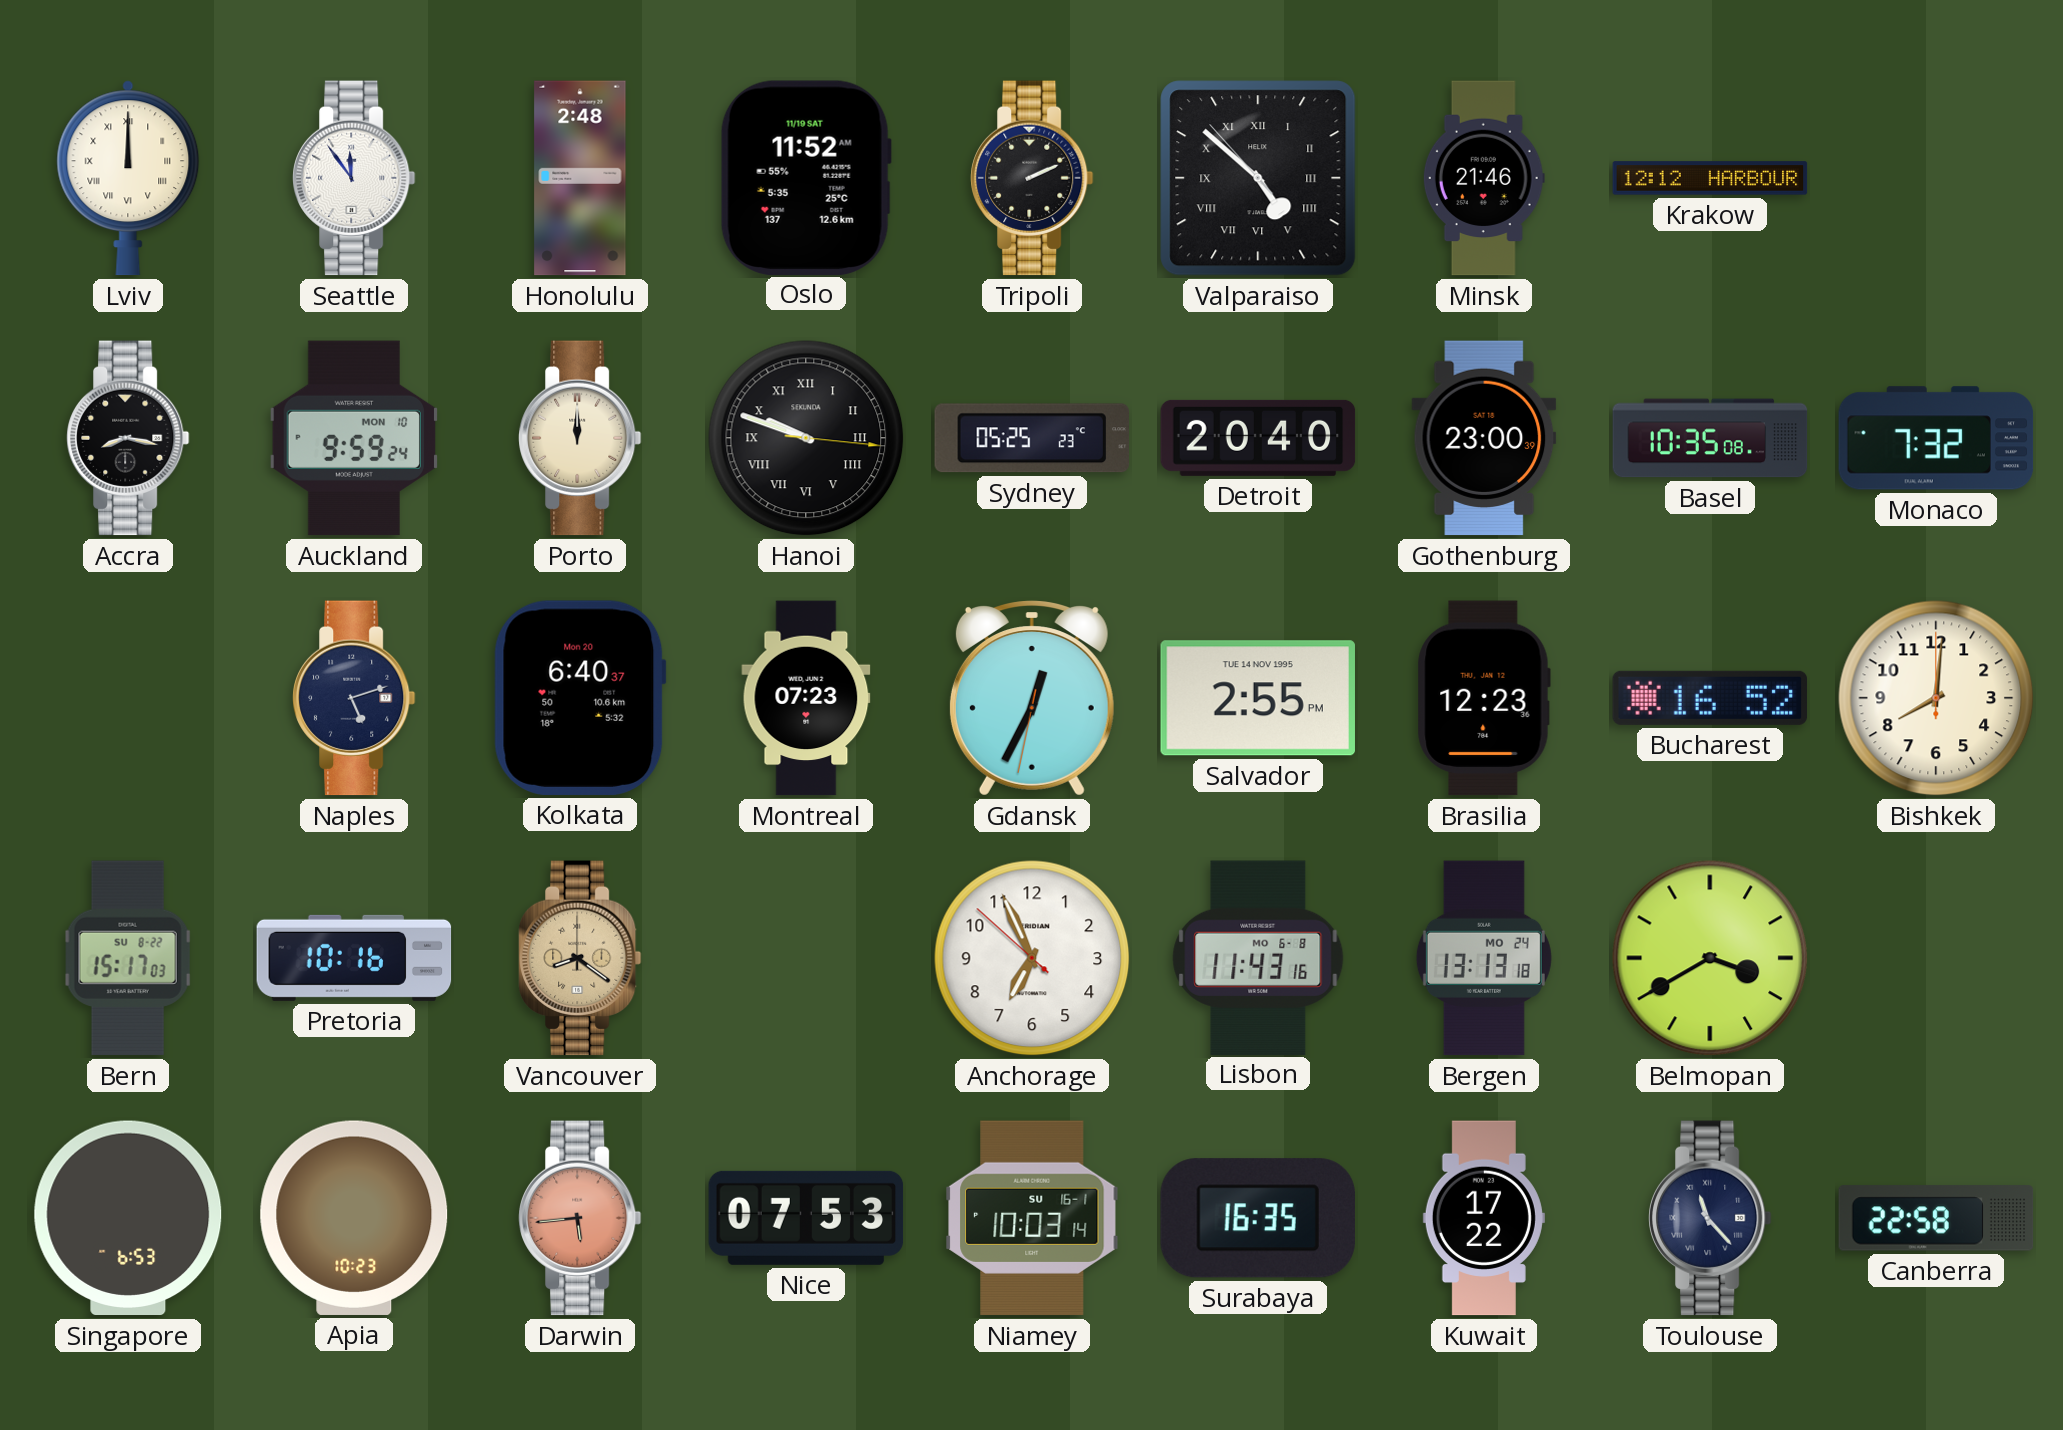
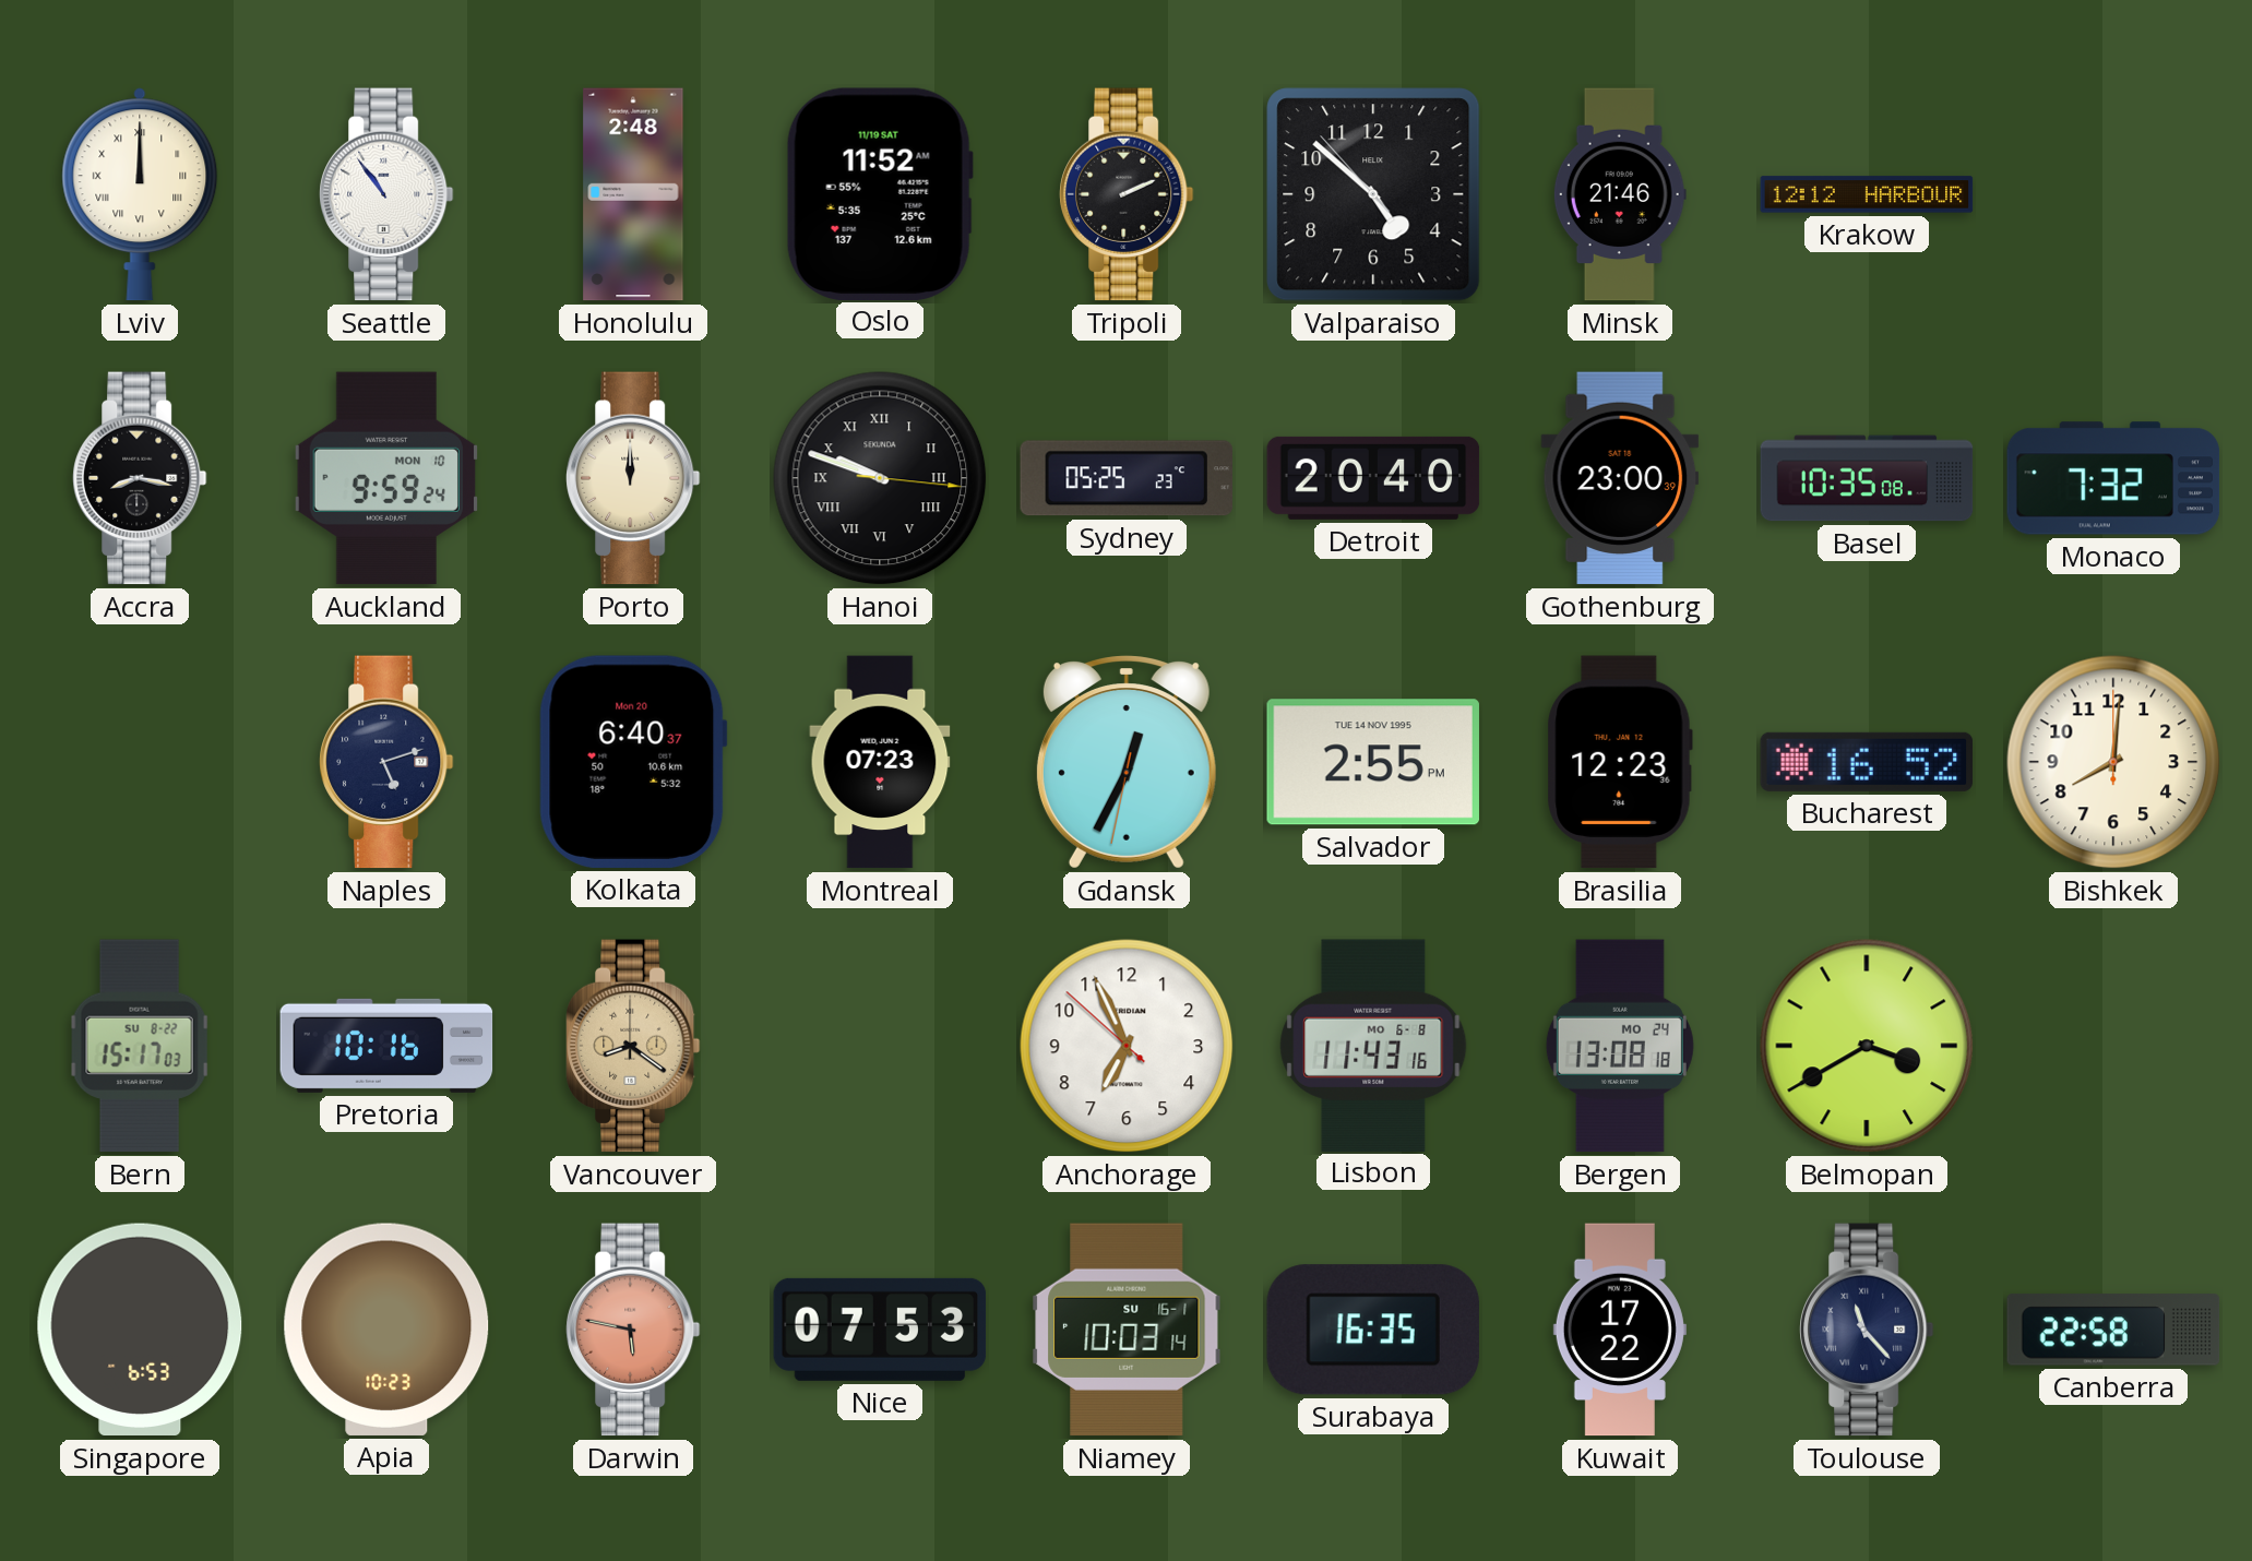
Seattle: 11:54 -> 10:54
Valparaiso numerals: Roman -> Arabic
Bergen: 13:13 -> 13:08
Darwin: 5:44 -> 5:47
